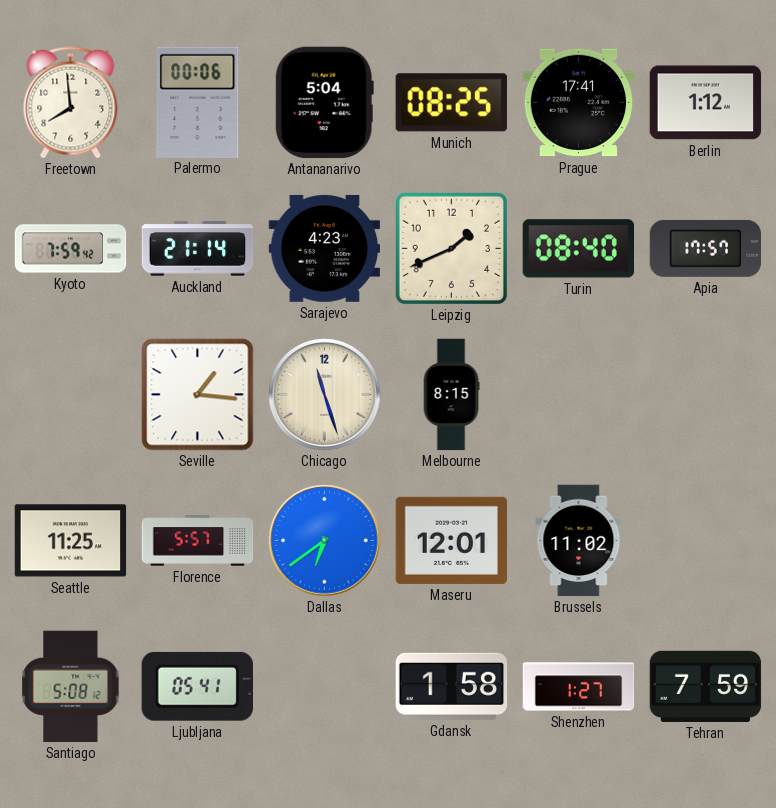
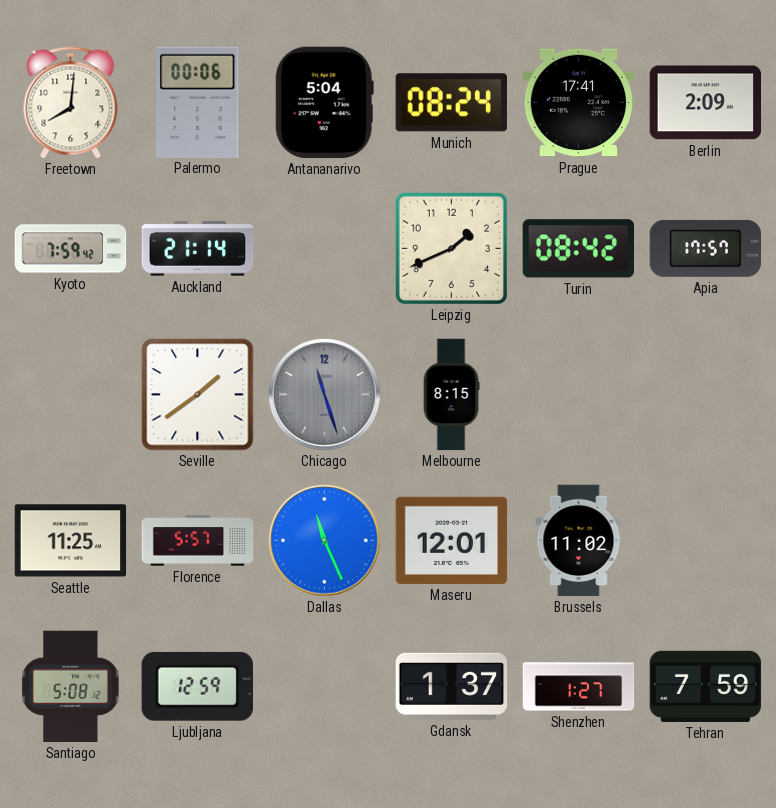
Freetown: 7:59 -> 8:01
Munich: 08:25 -> 08:24
Berlin: 1:12 -> 2:09
Sarajevo: 4:23 -> none
Turin: 08:40 -> 08:42
Seville: 1:16 -> 1:39
Chicago dial: cream -> grey
Dallas: 6:39 -> 11:26
Ljubljana: 05:41 -> 12:59
Gdansk: 1:58 -> 1:37
